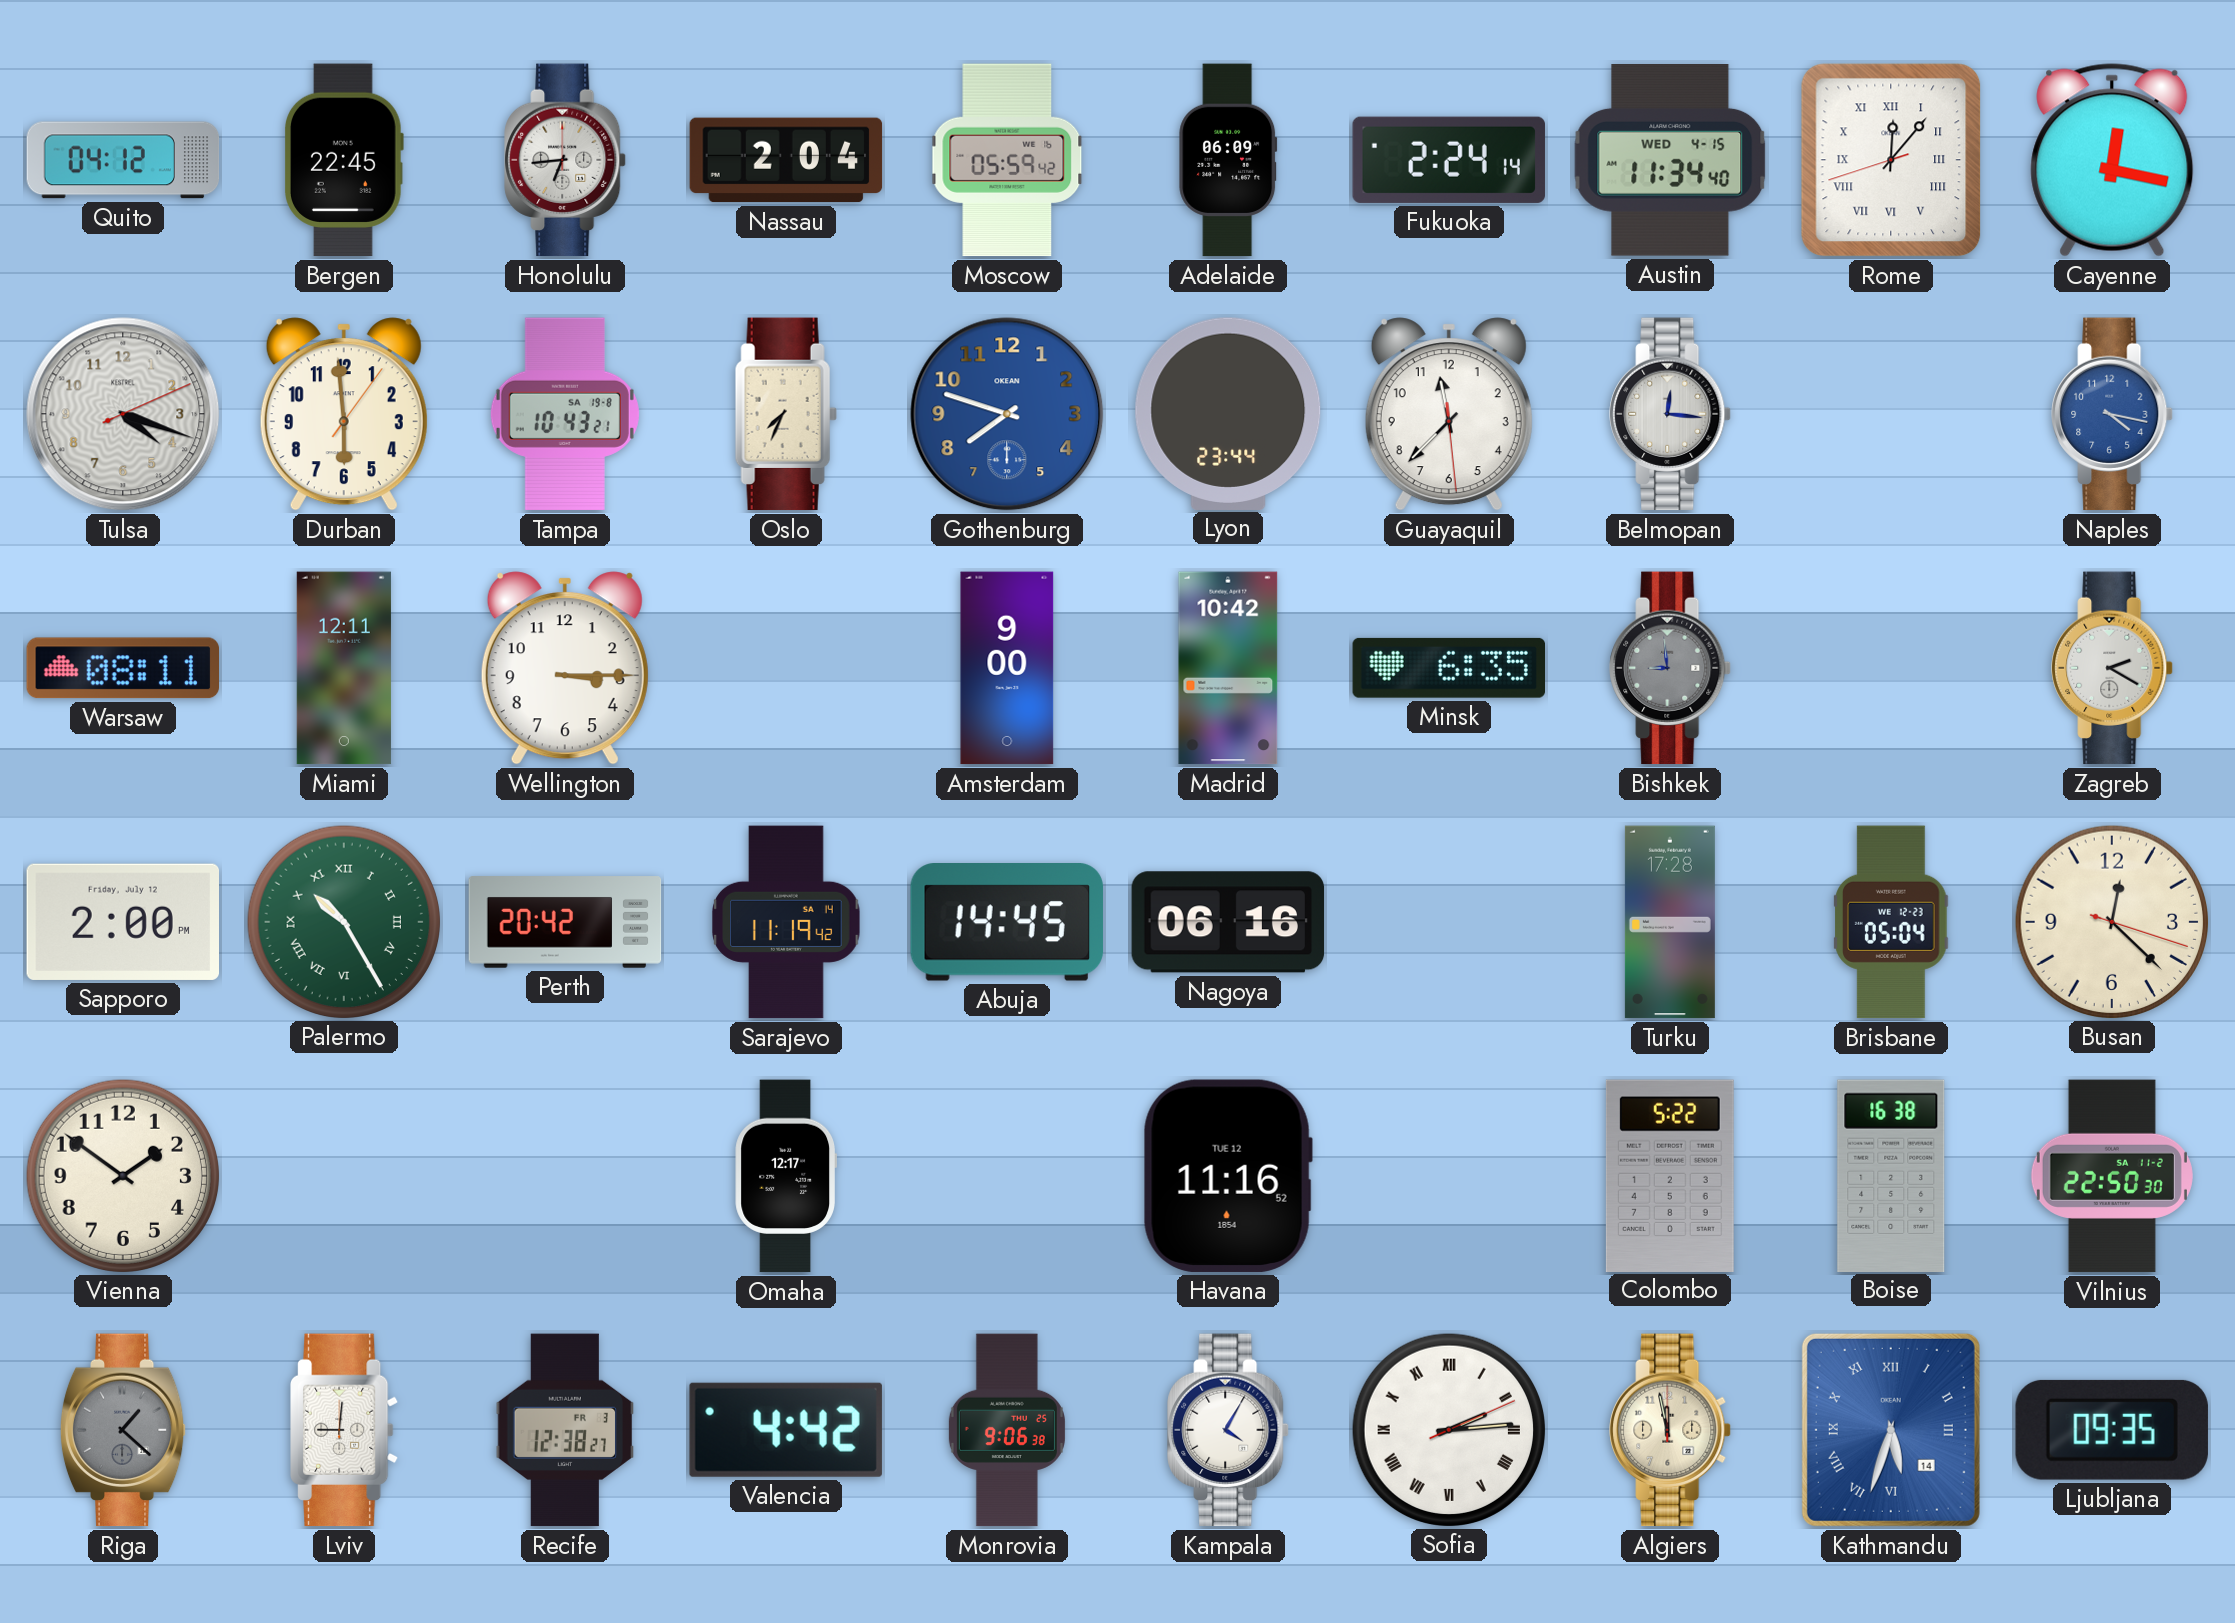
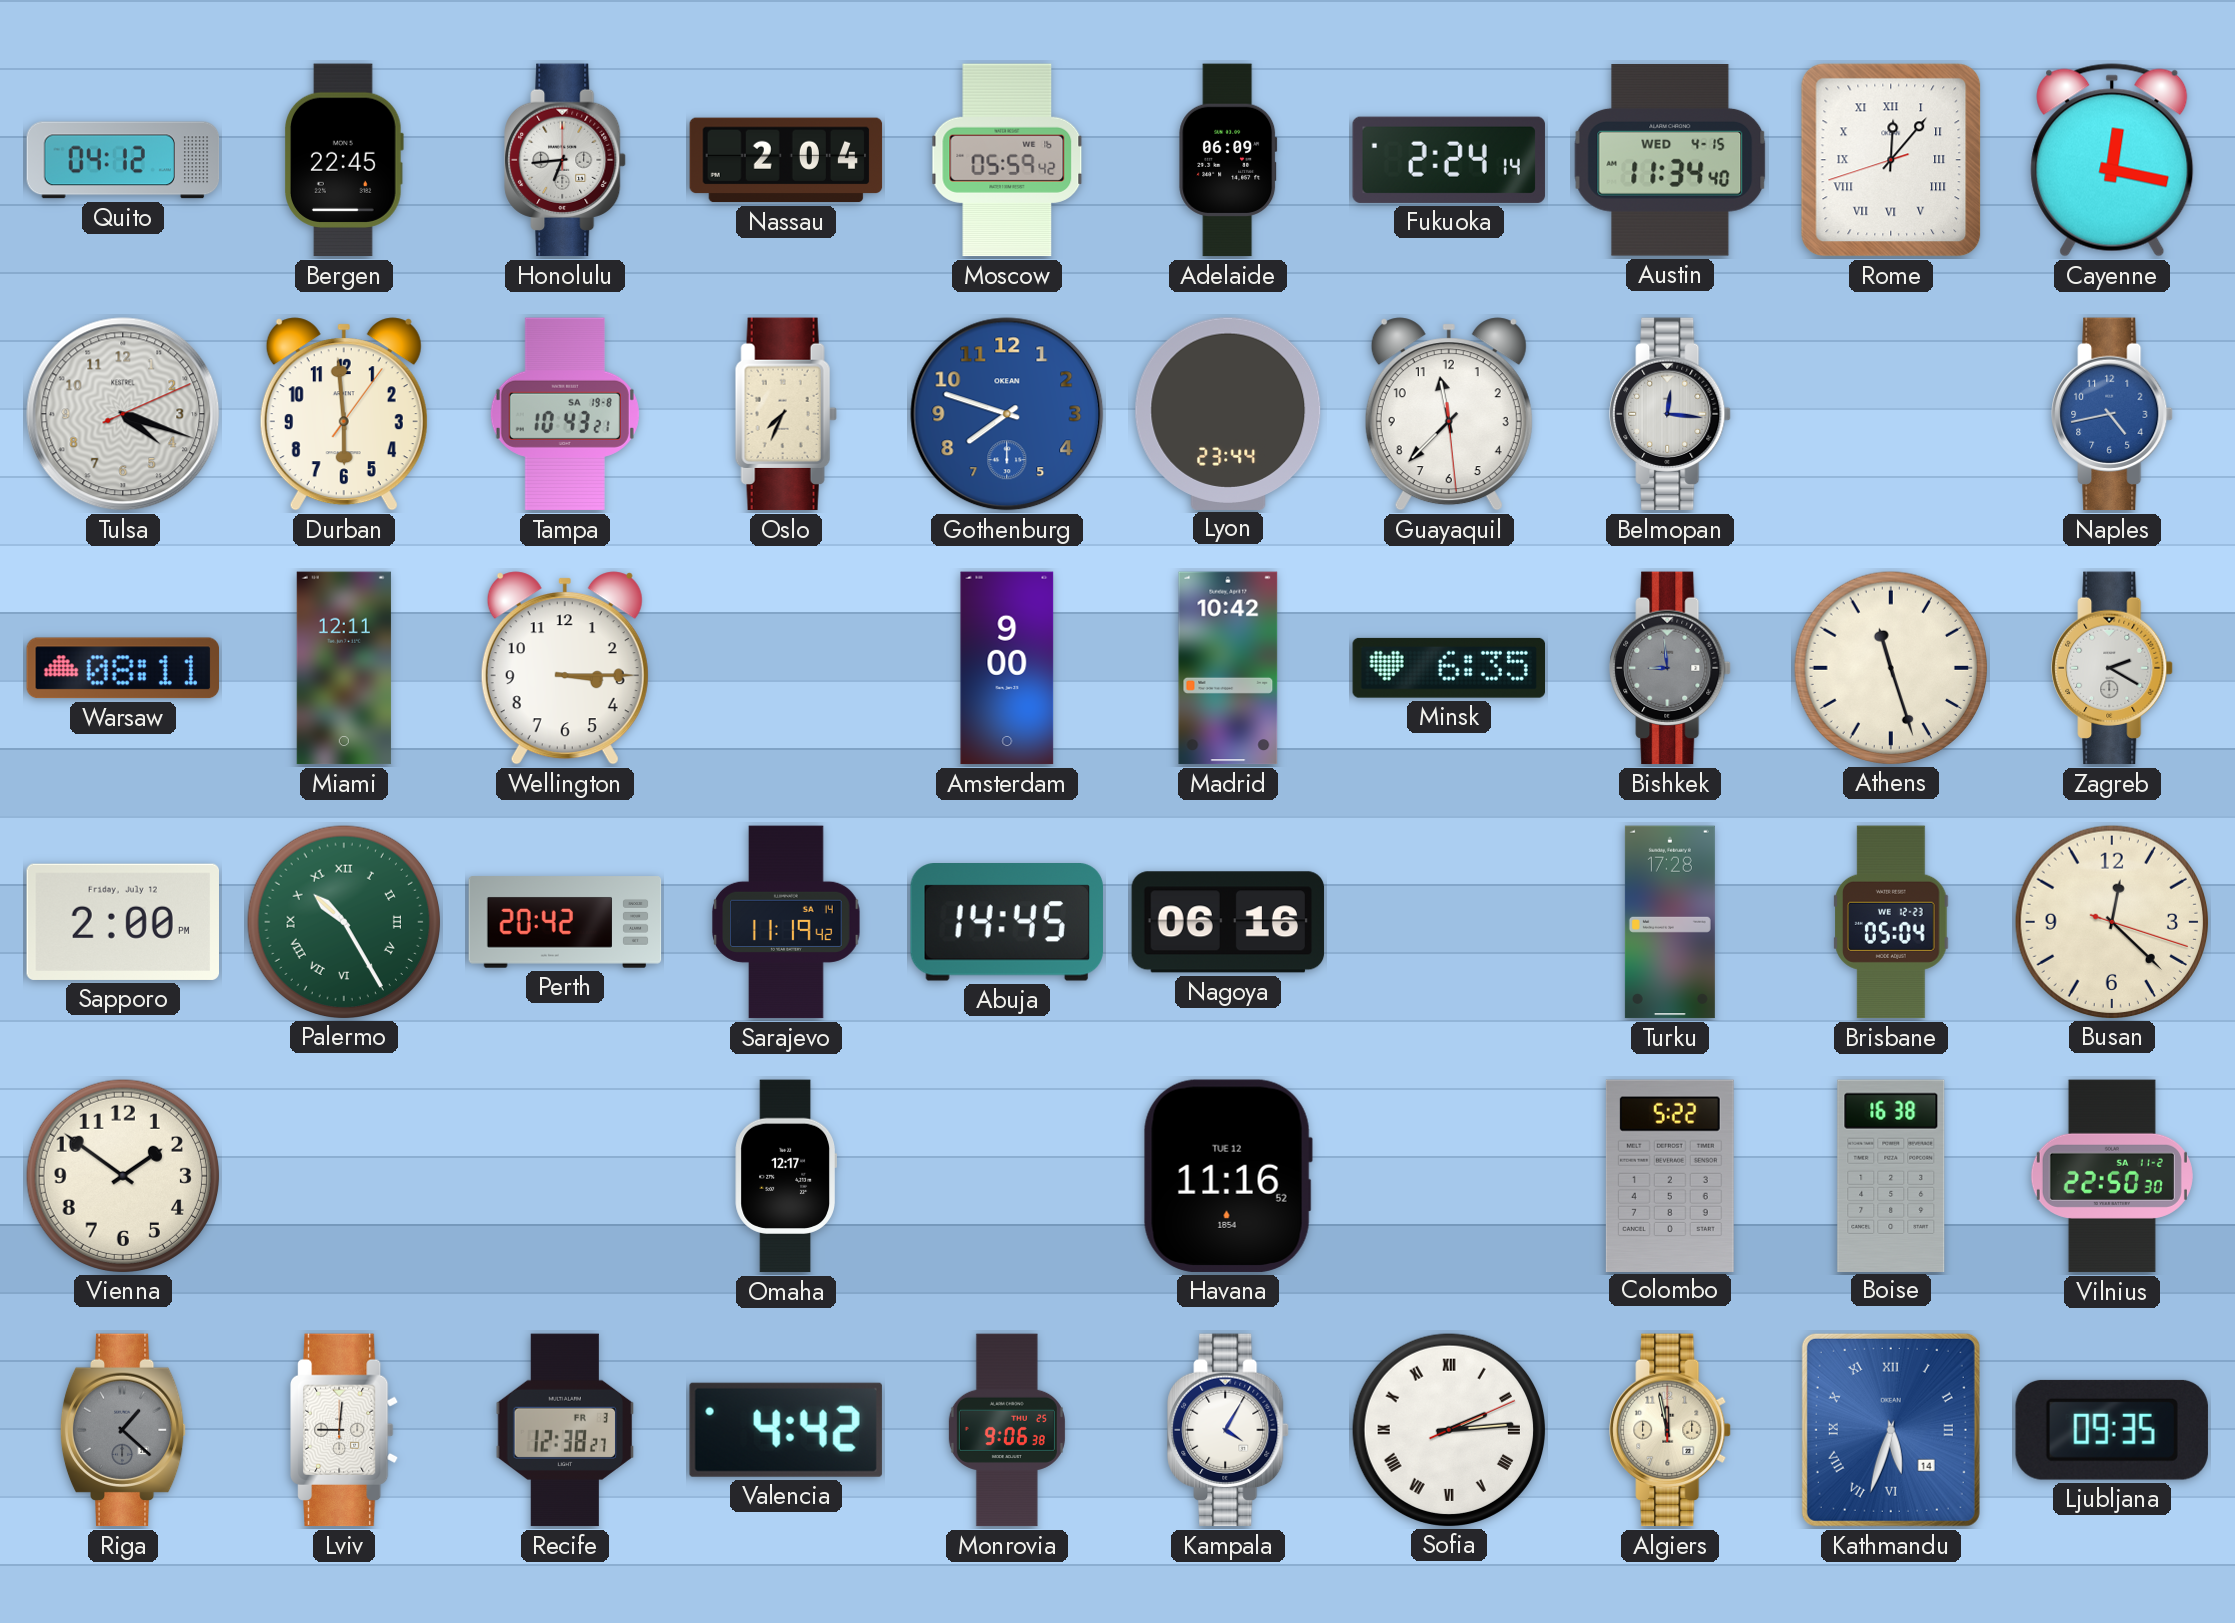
Naples: 4:17 -> 4:43
Athens: none -> 11:27
